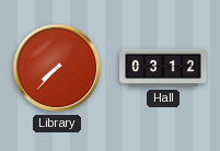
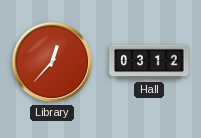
Library: 7:37 -> 12:37
